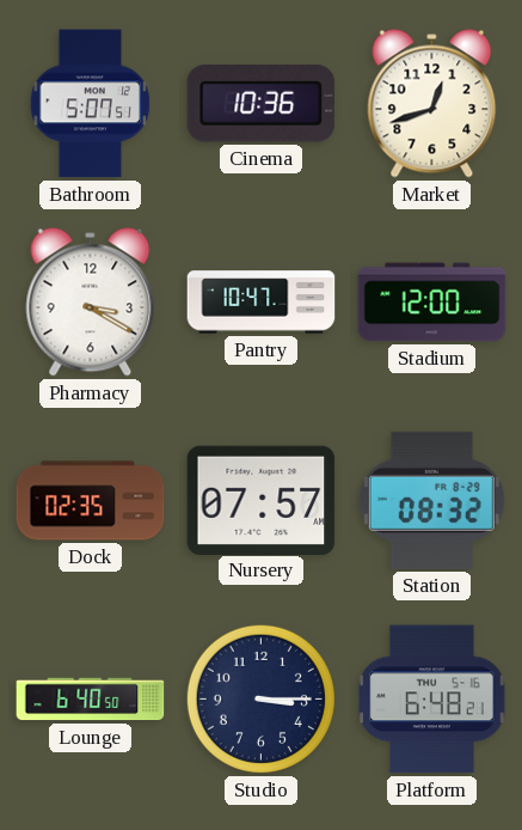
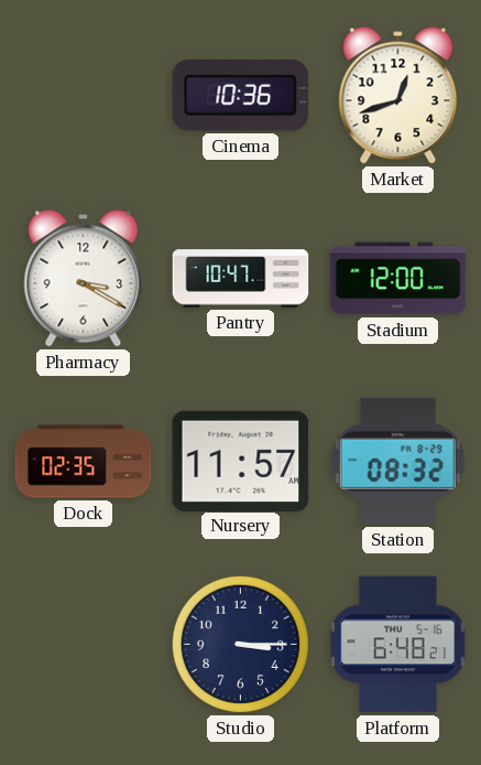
Bathroom: 5:07 -> none
Nursery: 07:57 -> 11:57
Lounge: 6:40 -> none
